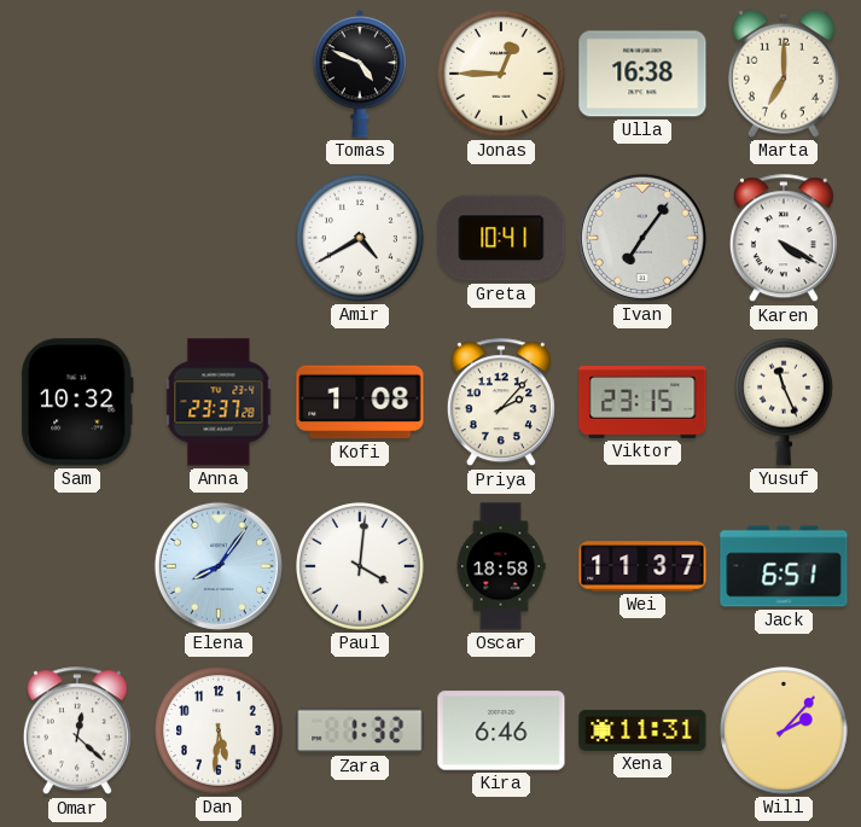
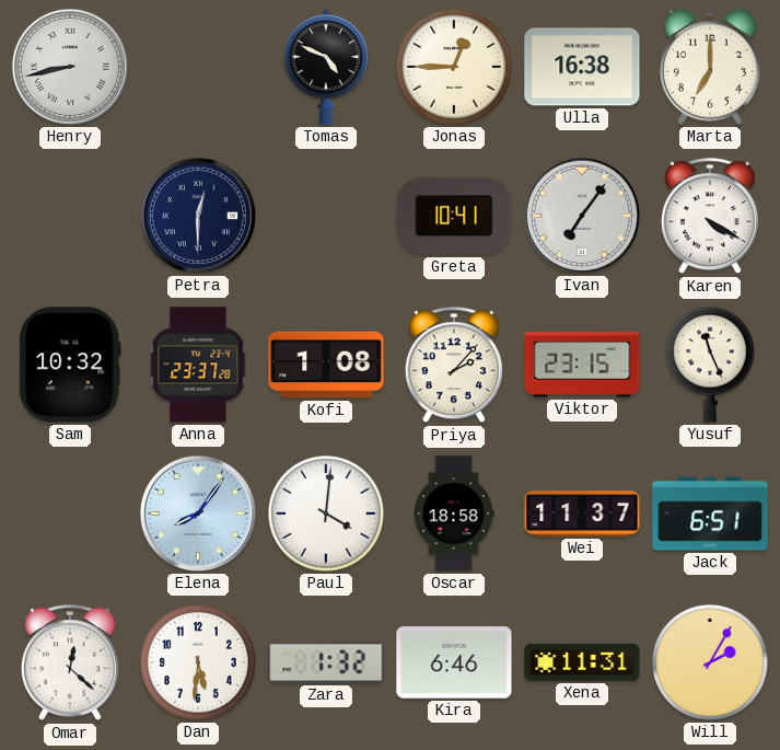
Henry: none -> 8:43
Petra: none -> 12:30
Amir: 4:40 -> none
Will: 2:07 -> 2:05
